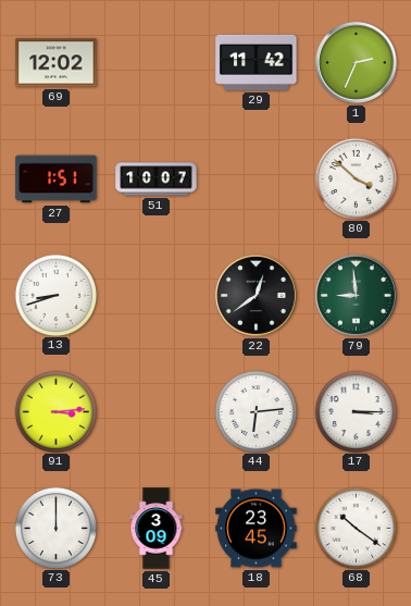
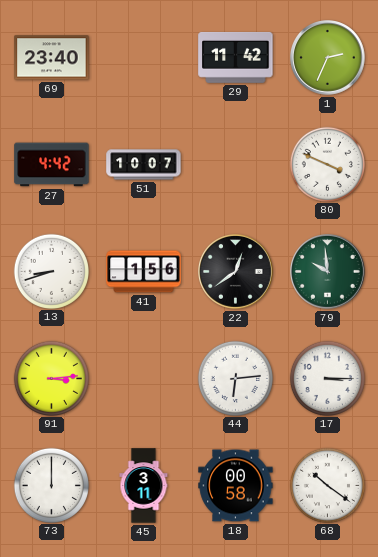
69: 12:02 -> 23:40
27: 1:51 -> 4:42
80: 3:52 -> 3:49
41: none -> 1:56
79: 8:59 -> 9:59
45: 3:09 -> 3:11
18: 23:45 -> 00:58
